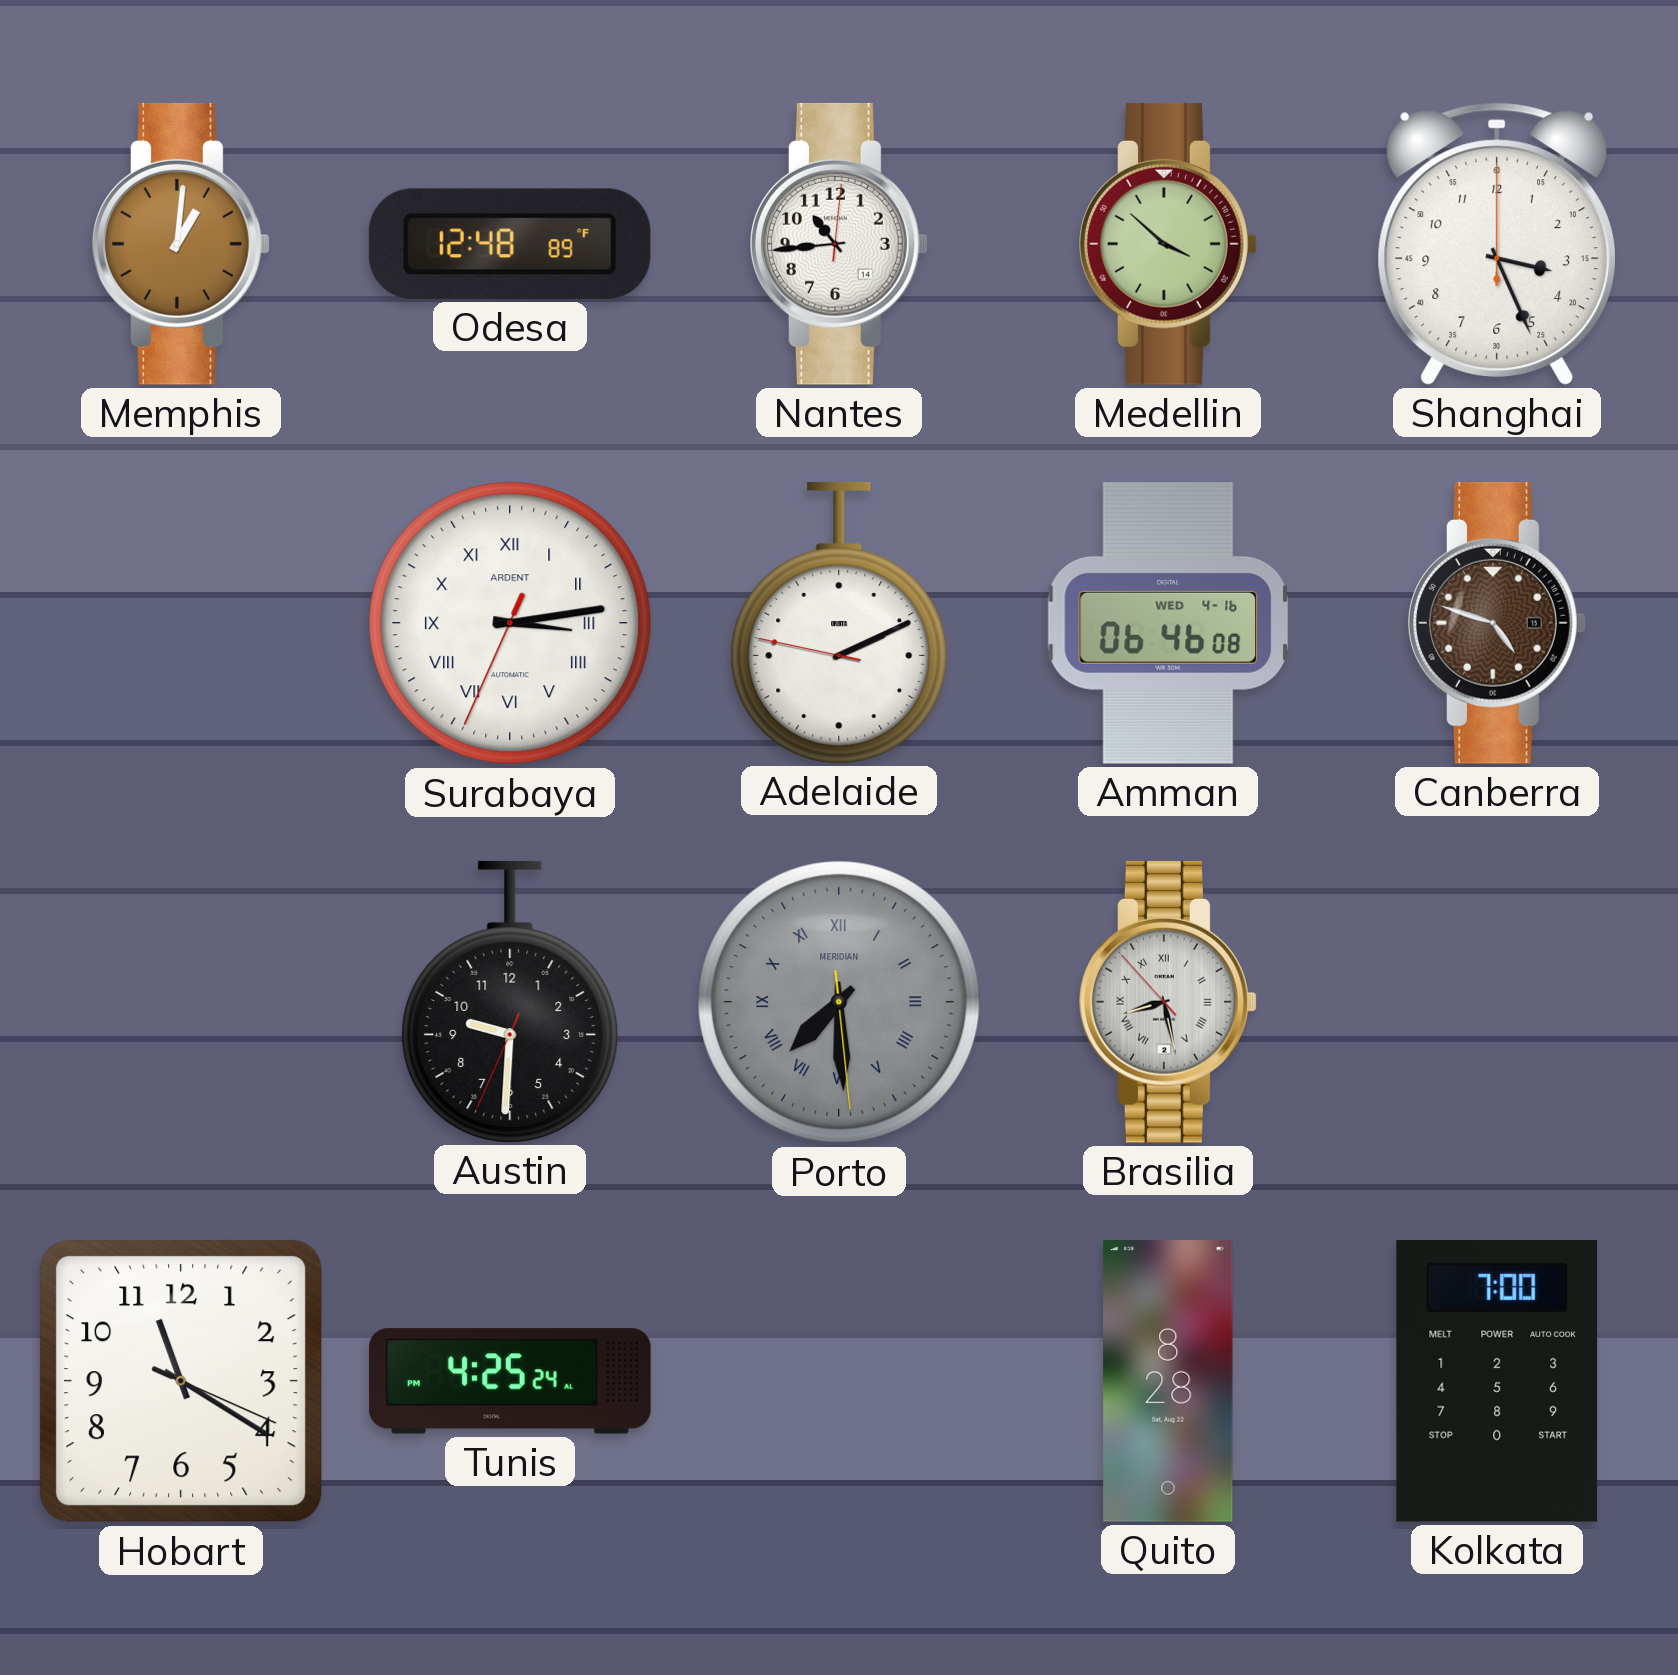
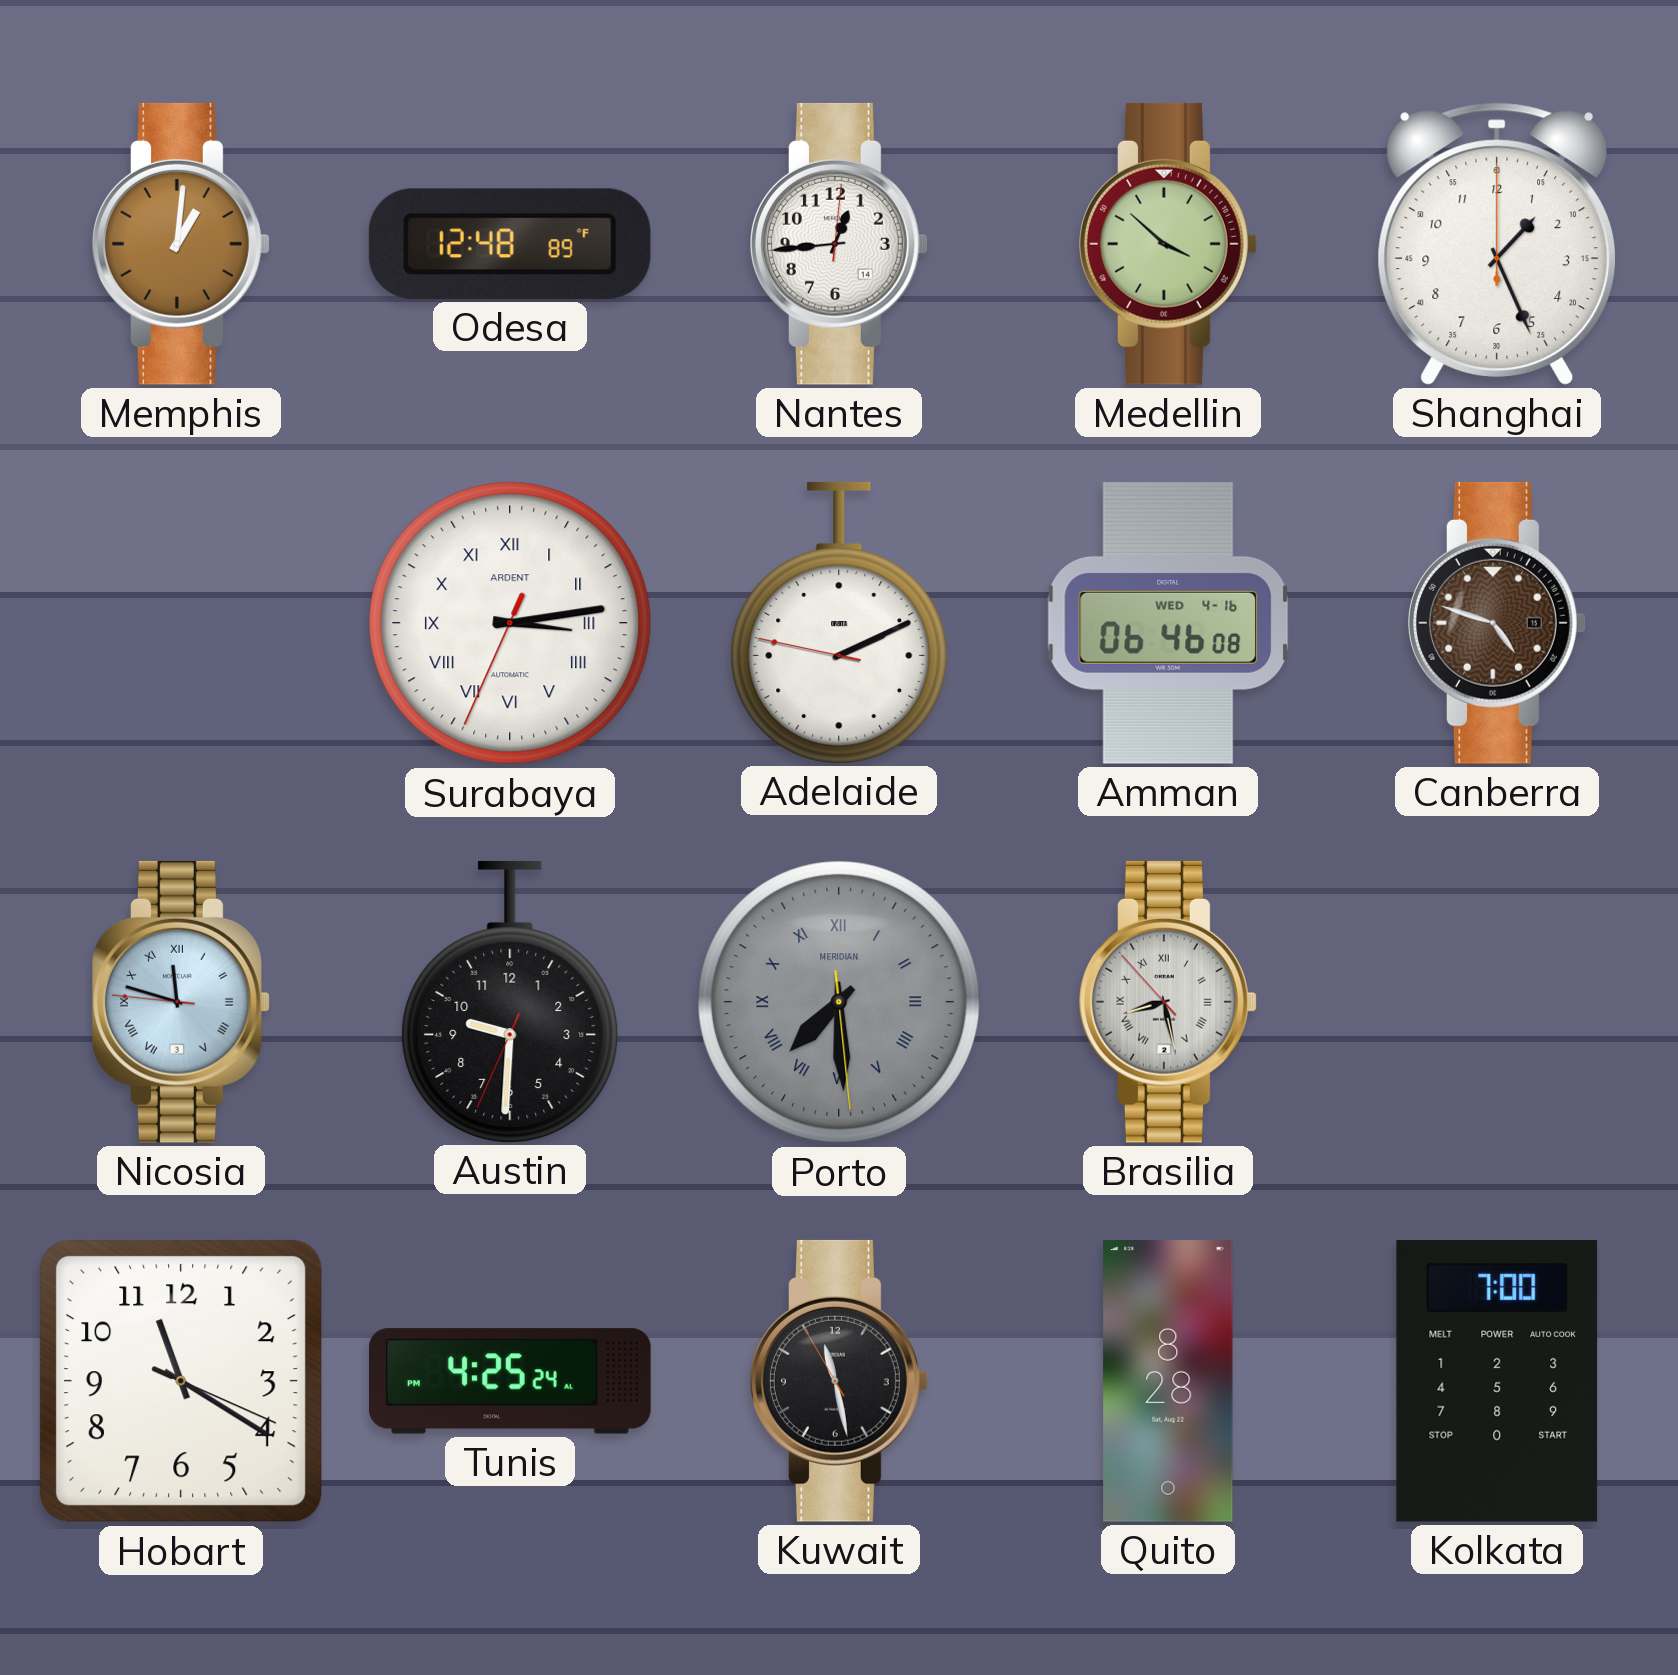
Nantes: 10:44 -> 12:44
Shanghai: 3:26 -> 1:26
Nicosia: none -> 11:47
Kuwait: none -> 11:27
